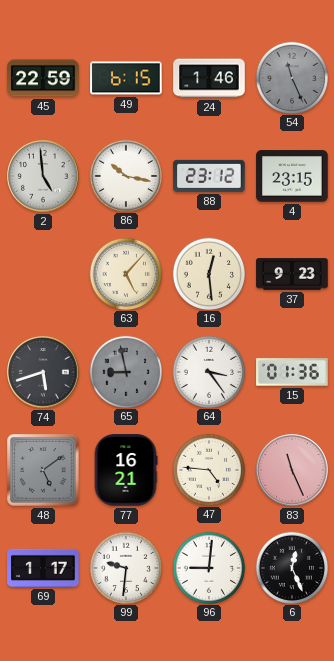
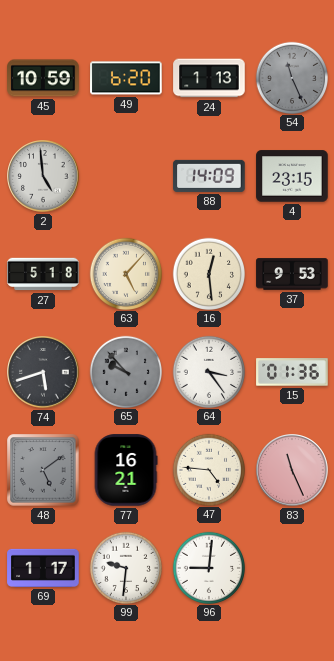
45: 22:59 -> 10:59
49: 6:15 -> 6:20
24: 1:46 -> 1:13
86: 10:17 -> none
88: 23:12 -> 14:09
27: none -> 5:18
37: 9:23 -> 9:53
65: 8:58 -> 9:53
6: 12:26 -> none
